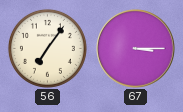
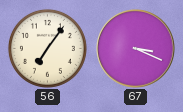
67: 3:15 -> 3:19
